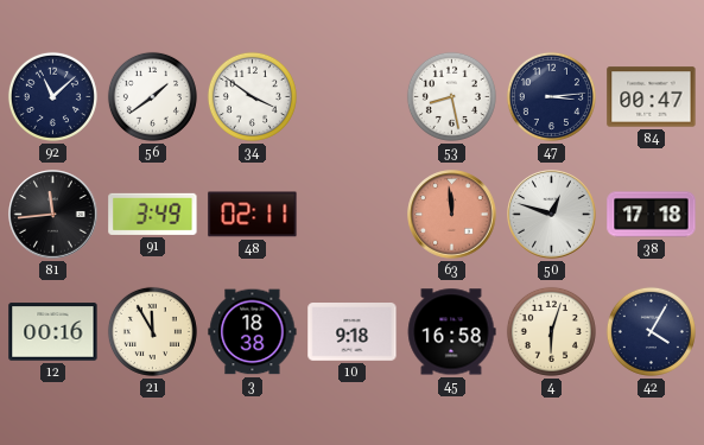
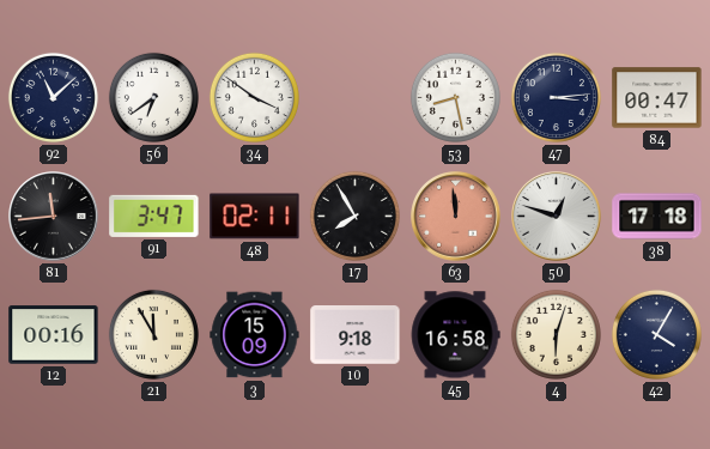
56: 1:39 -> 6:39
91: 3:49 -> 3:47
17: none -> 7:55
3: 18:38 -> 15:09
